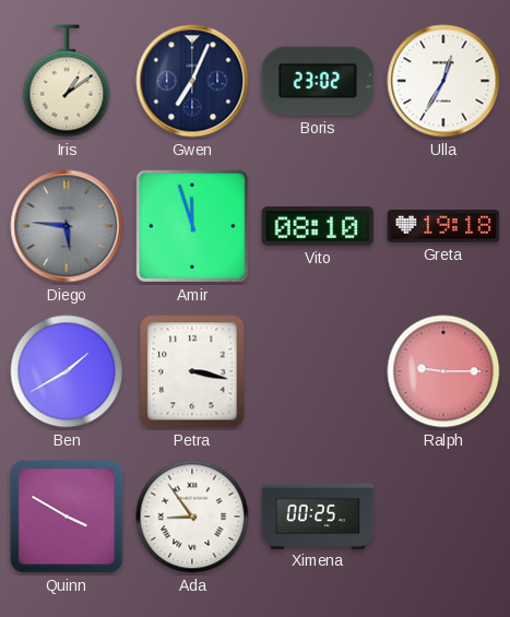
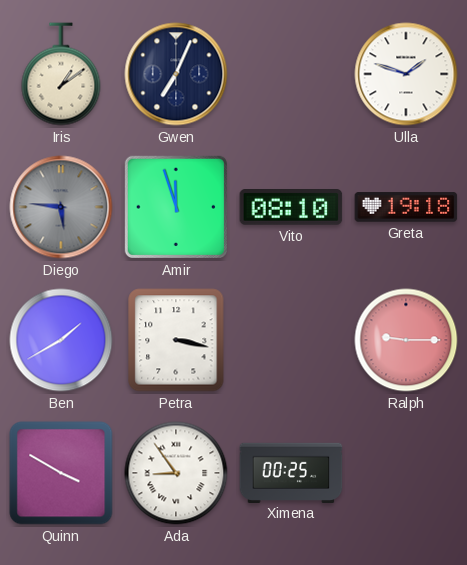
Boris: 23:02 -> none
Ulla: 12:35 -> 1:48
